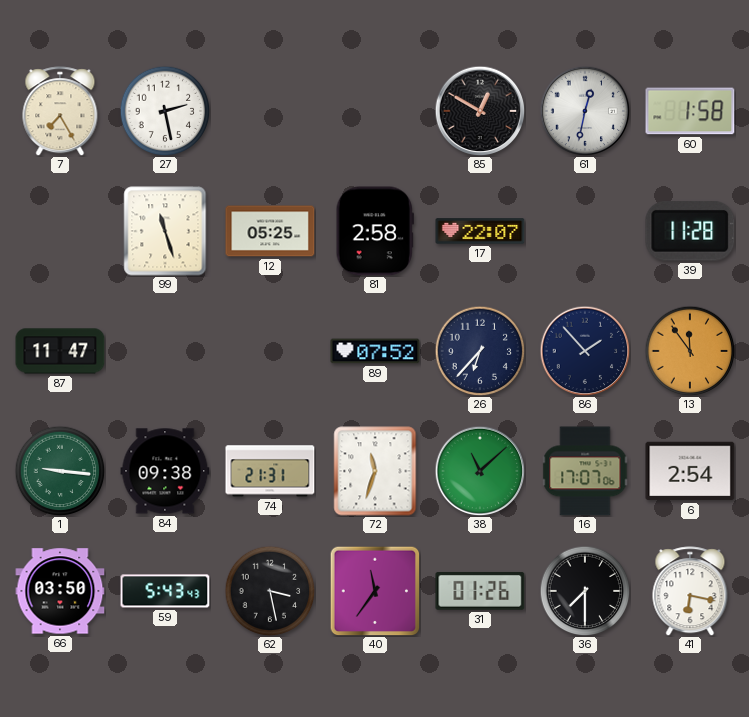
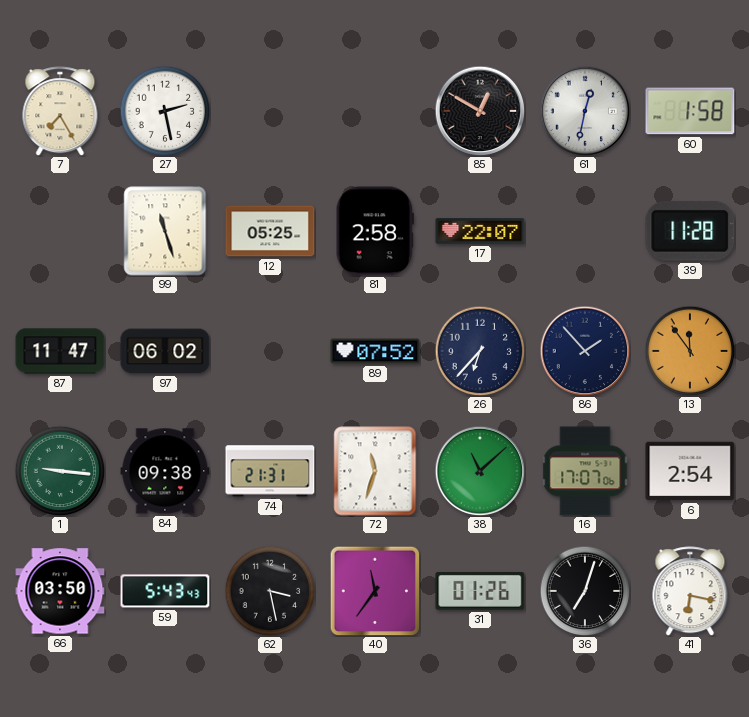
97: none -> 06:02
36: 7:30 -> 7:03
